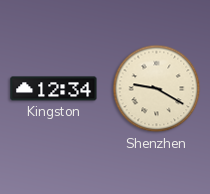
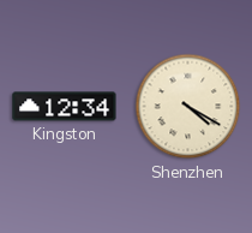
Shenzhen: 9:20 -> 4:20
